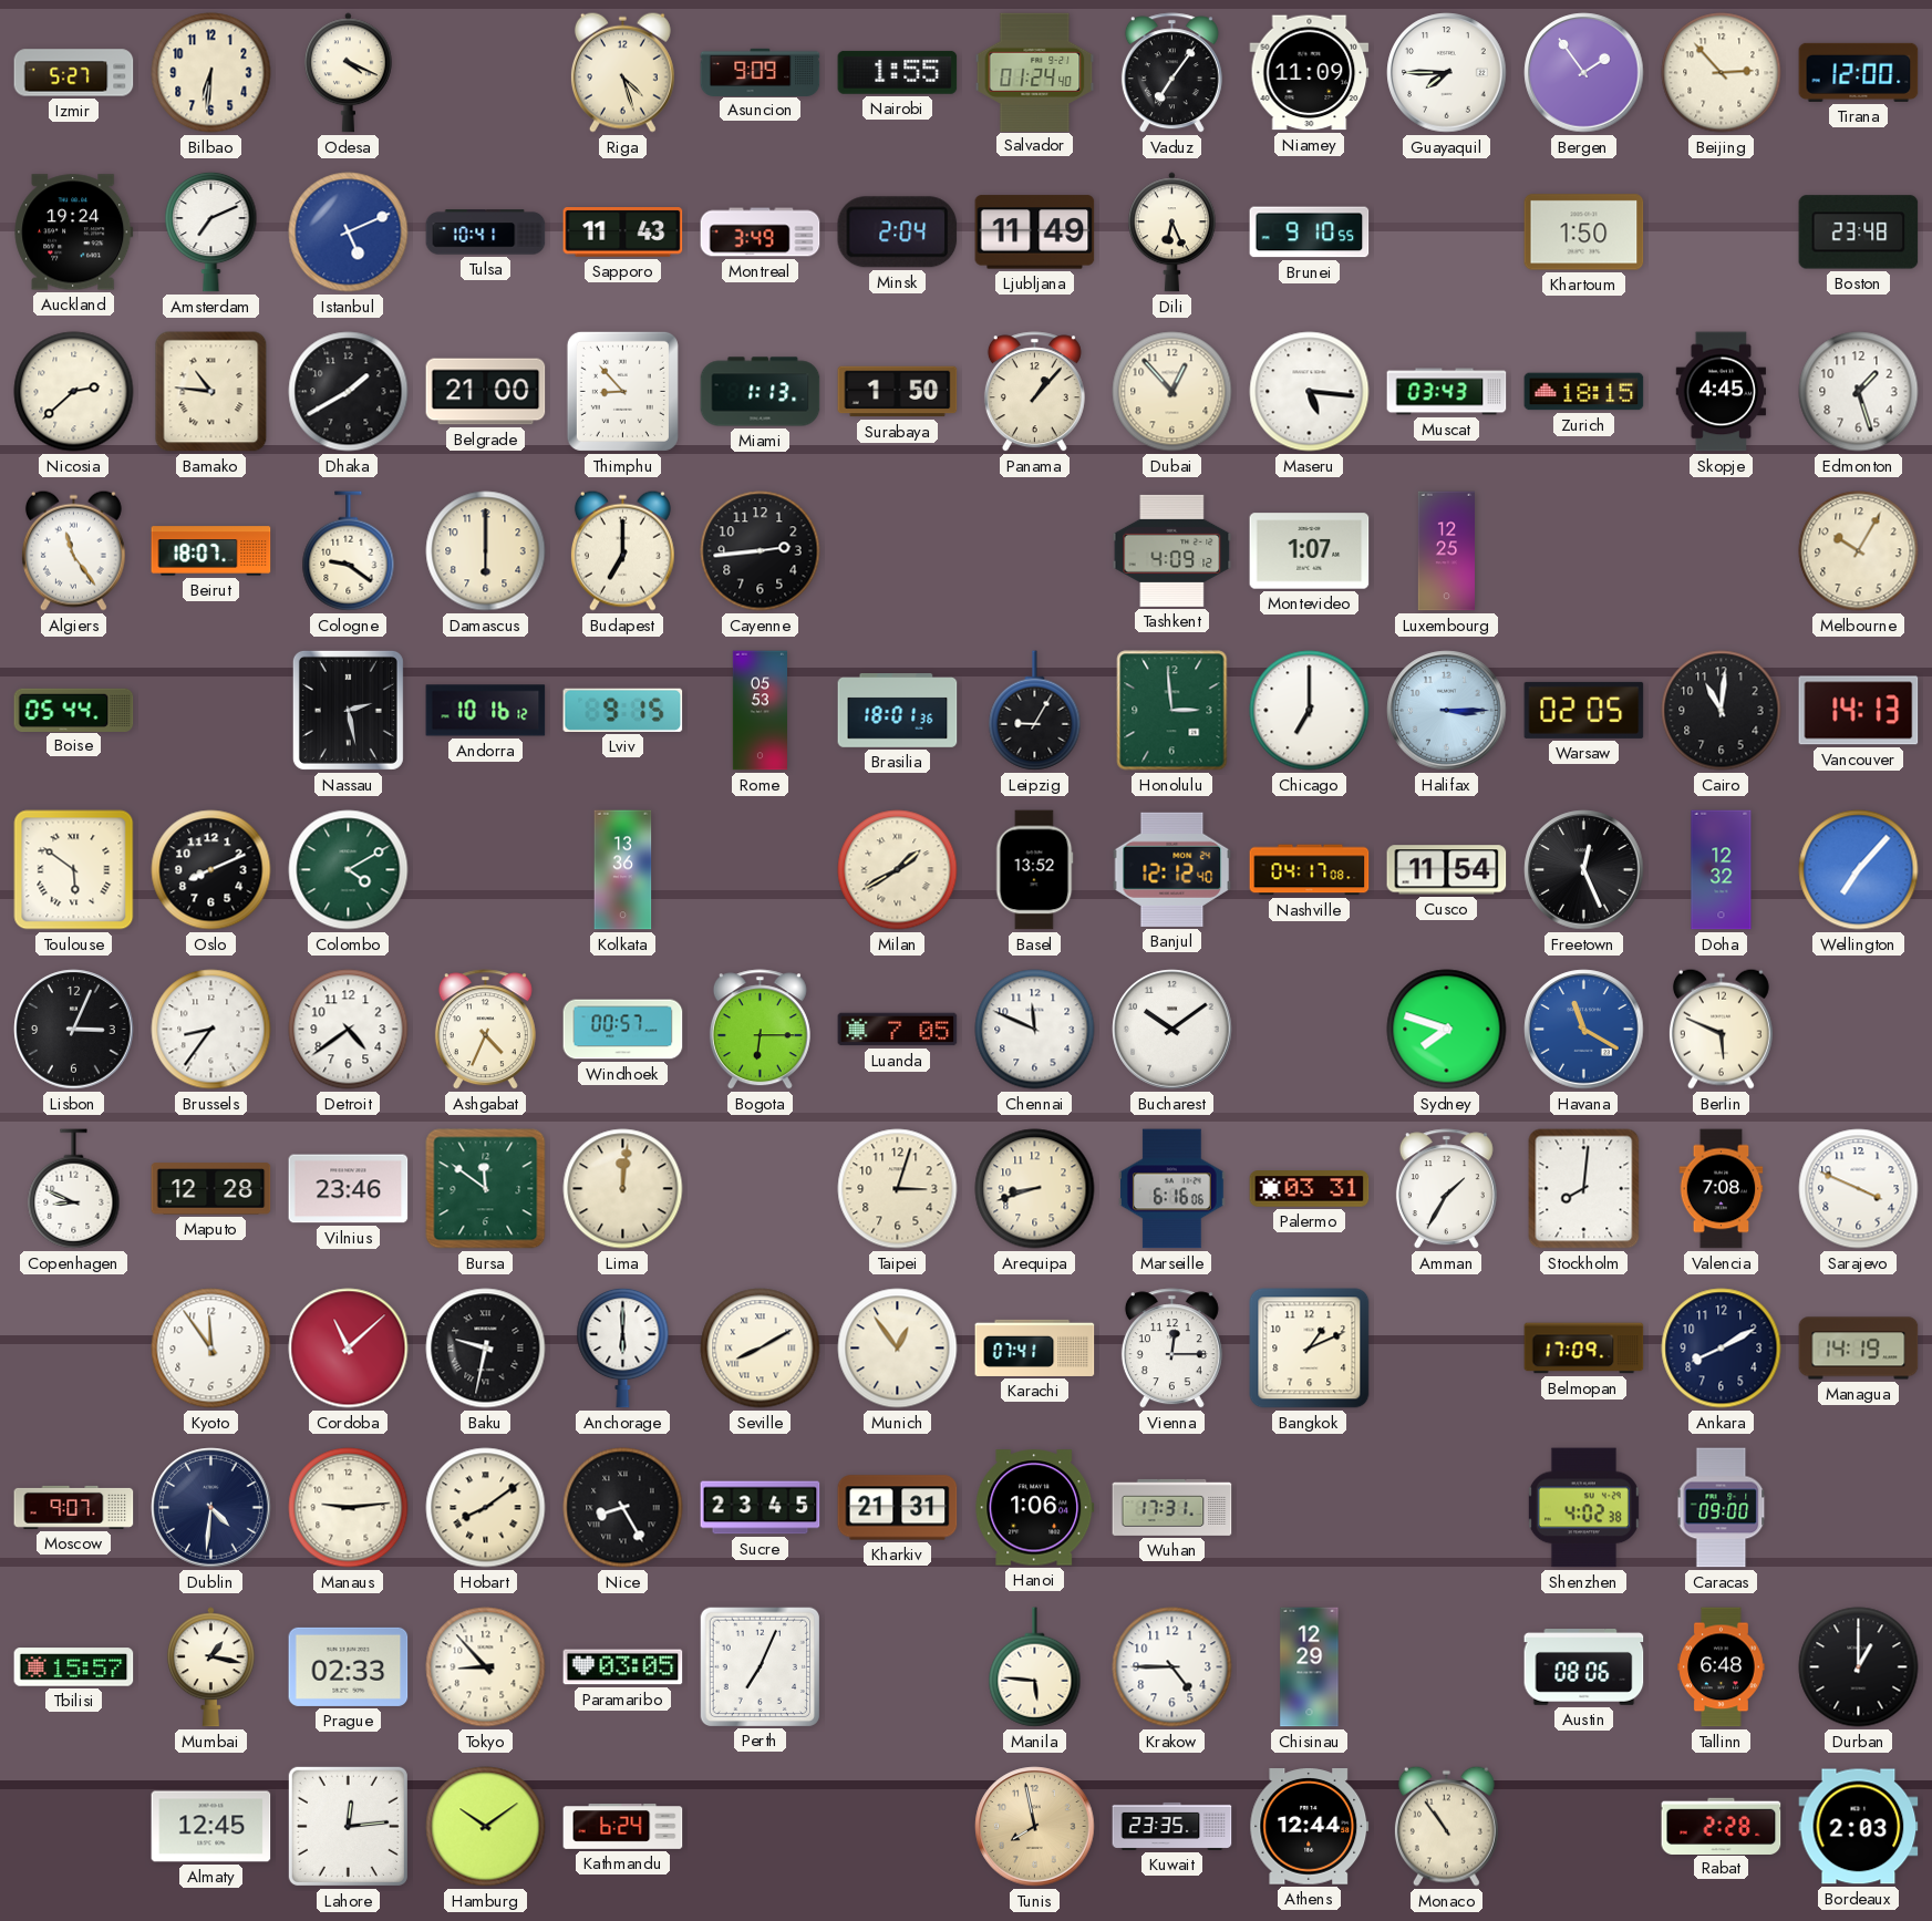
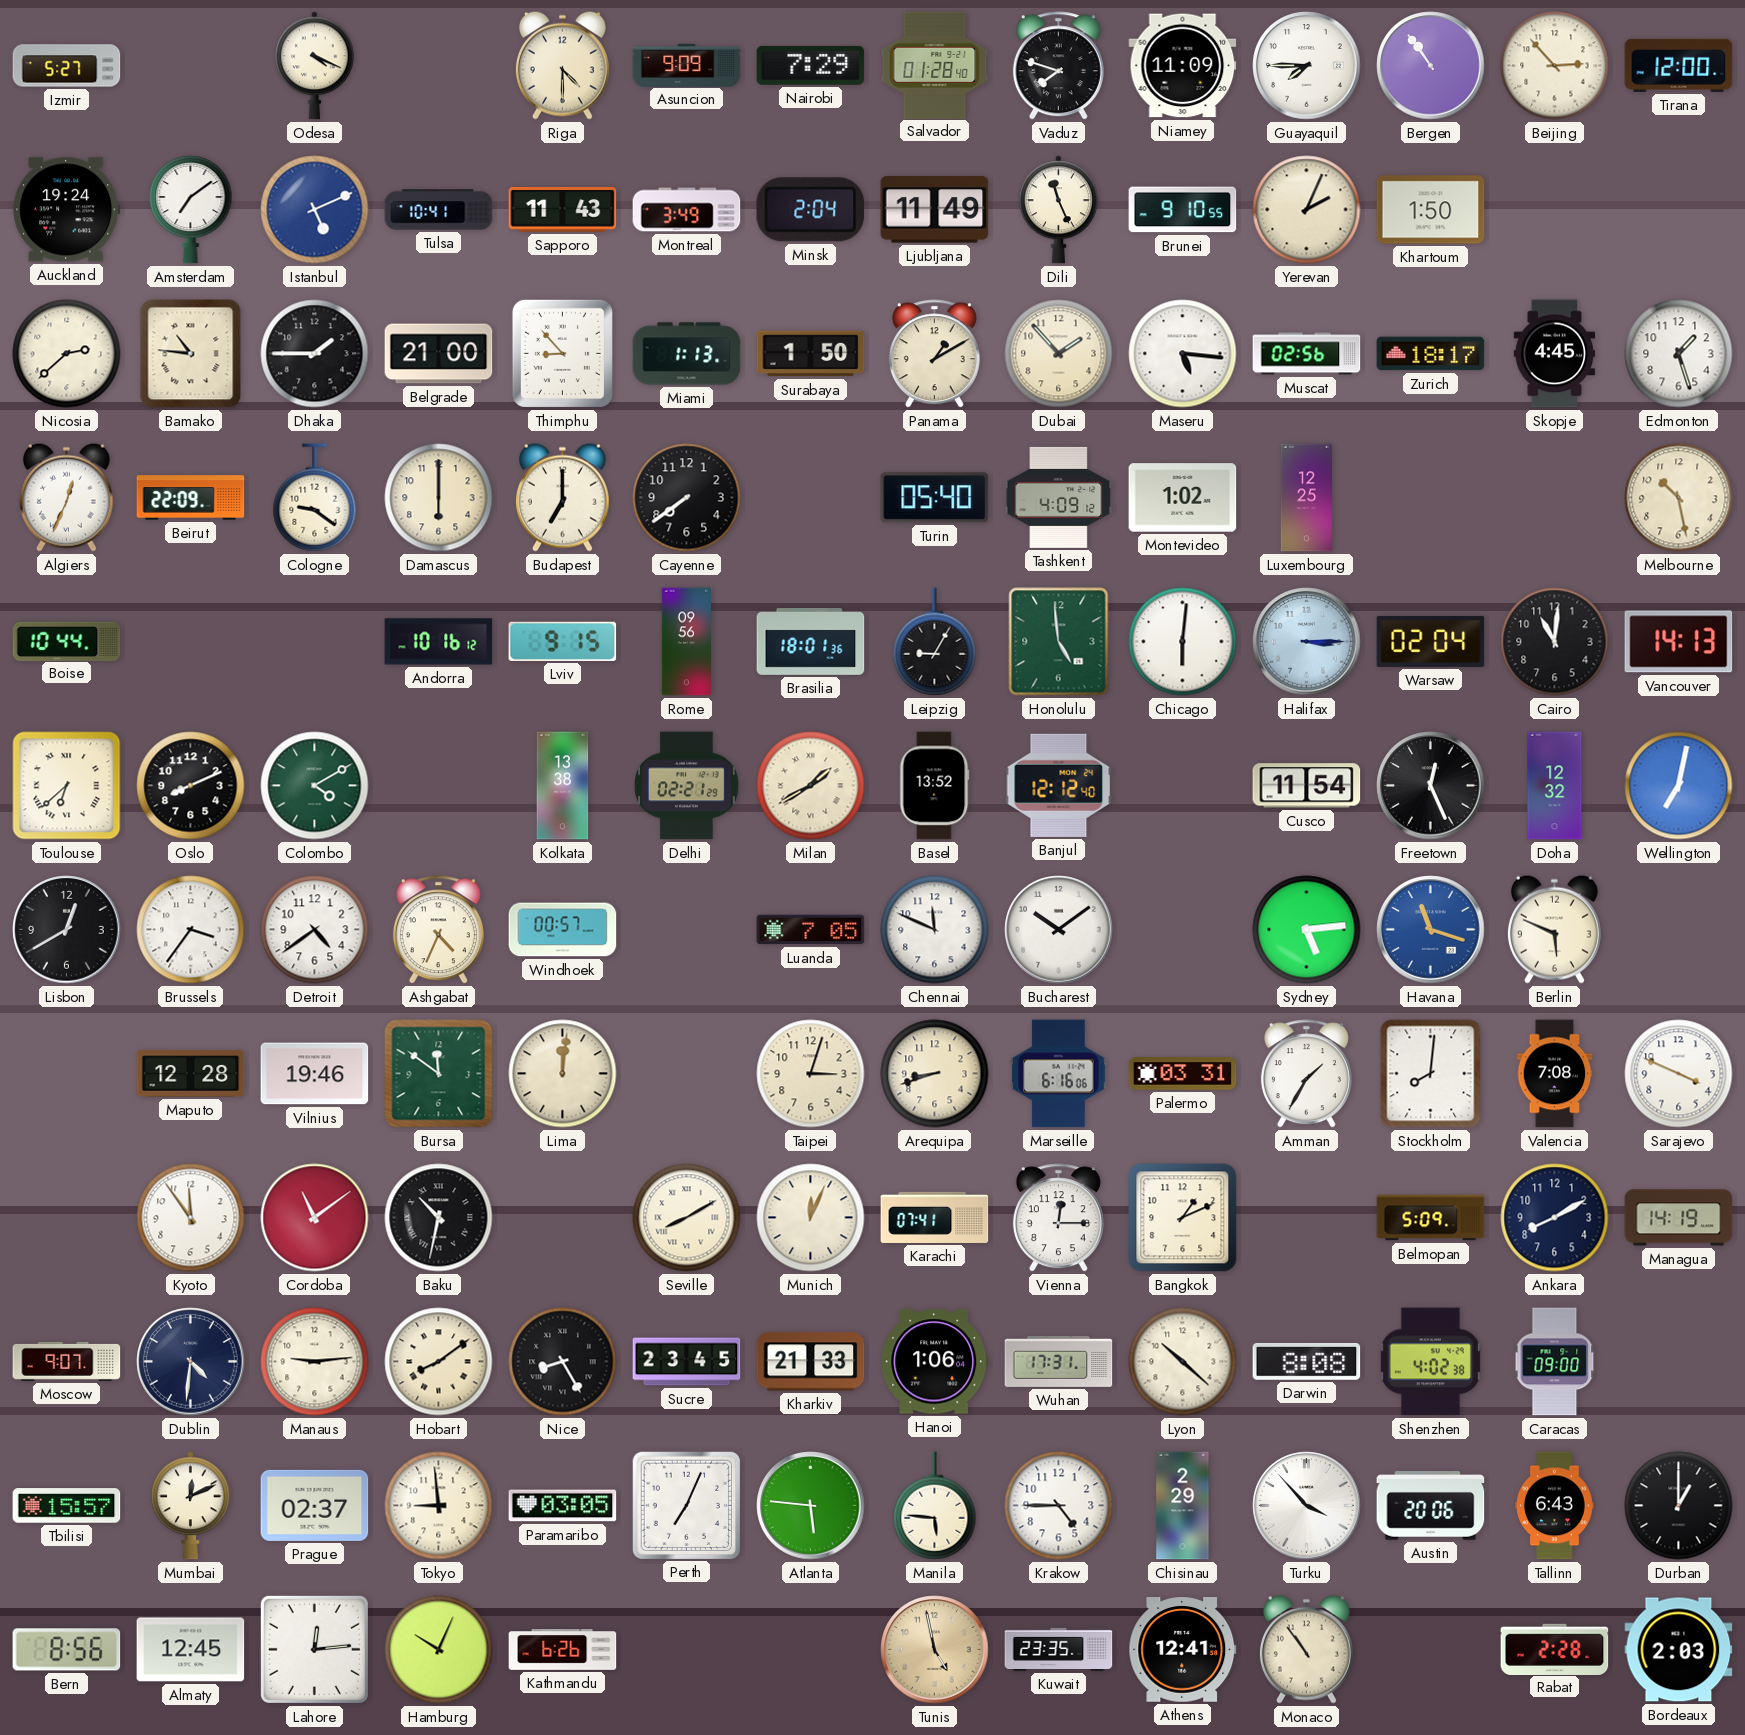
Bilbao: 6:31 -> none
Riga: 4:27 -> 4:30
Nairobi: 1:55 -> 7:29
Salvador: 01:24 -> 01:28
Vaduz: 7:06 -> 7:48
Bergen: 1:54 -> 10:54
Amsterdam: 7:11 -> 7:09
Dili: 6:26 -> 11:26
Yerevan: none -> 2:04
Boston: 23:48 -> none
Dhaka: 1:40 -> 1:45
Panama: 1:07 -> 1:10
Dubai: 12:53 -> 1:53
Muscat: 03:43 -> 02:56
Zurich: 18:15 -> 18:17
Algiers: 11:24 -> 12:34
Beirut: 18:07 -> 22:09
Cayenne: 2:44 -> 7:39
Turin: none -> 05:40
Montevideo: 1:07 -> 1:02
Melbourne: 10:05 -> 10:28
Boise: 05:44 -> 10:44
Nassau: 2:28 -> none
Rome: 05:53 -> 09:56
Honolulu: 2:59 -> 4:59
Chicago: 7:00 -> 6:01
Warsaw: 02:05 -> 02:04
Toulouse: 5:51 -> 6:38
Kolkata: 13:36 -> 13:38
Delhi: none -> 02:21
Nashville: 04:17 -> none
Wellington: 7:07 -> 7:02
Lisbon: 3:04 -> 12:40
Brussels: 8:36 -> 3:36
Bogota: 6:15 -> none
Sydney: 7:48 -> 5:14
Havana: 11:20 -> 11:18
Copenhagen: 8:49 -> none
Vilnius: 23:46 -> 19:46
Cordoba: 11:08 -> 11:09
Baku: 9:32 -> 10:32
Anchorage: 6:00 -> none
Munich: 12:54 -> 12:04
Belmopan: 17:09 -> 5:09
Kharkiv: 21:31 -> 21:33
Lyon: none -> 10:22
Darwin: none -> 8:08
Mumbai: 1:17 -> 12:11
Prague: 02:33 -> 02:37
Tokyo: 8:53 -> 8:59
Atlanta: none -> 5:46
Chisinau: 12:29 -> 2:29
Turku: none -> 3:53
Austin: 08:06 -> 20:06
Tallinn: 6:48 -> 6:43
Bern: none -> 8:56
Hamburg: 10:09 -> 10:04
Kathmandu: 6:24 -> 6:26
Tunis: 7:58 -> 4:58
Athens: 12:44 -> 12:41
